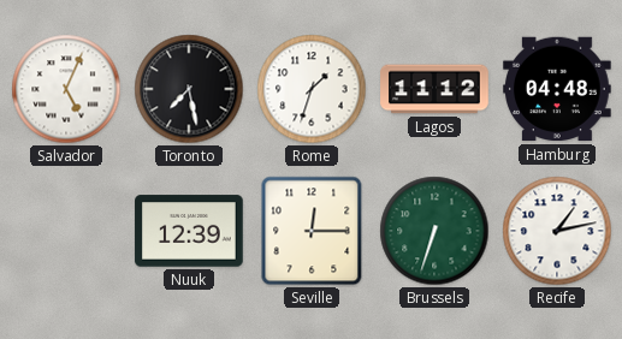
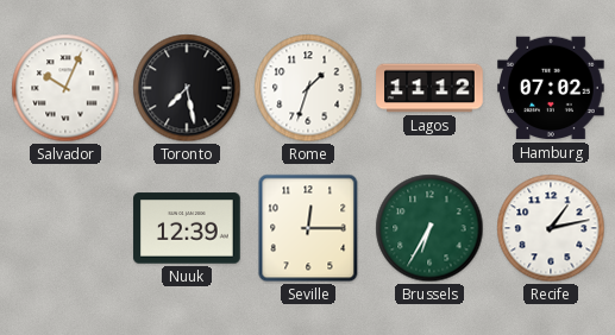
Salvador: 5:04 -> 10:04
Hamburg: 04:48 -> 07:02
Brussels: 6:33 -> 6:35
